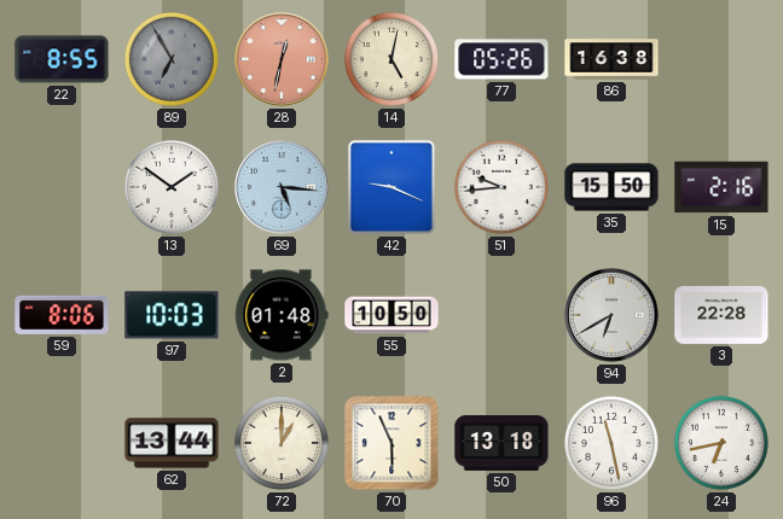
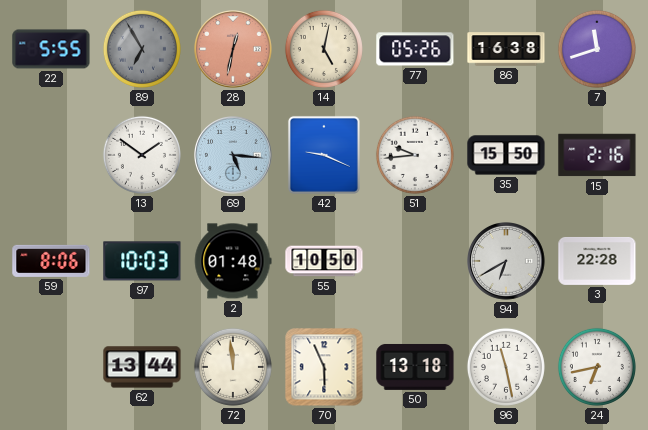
22: 8:55 -> 5:55
7: none -> 11:42
72: 1:00 -> 11:59
